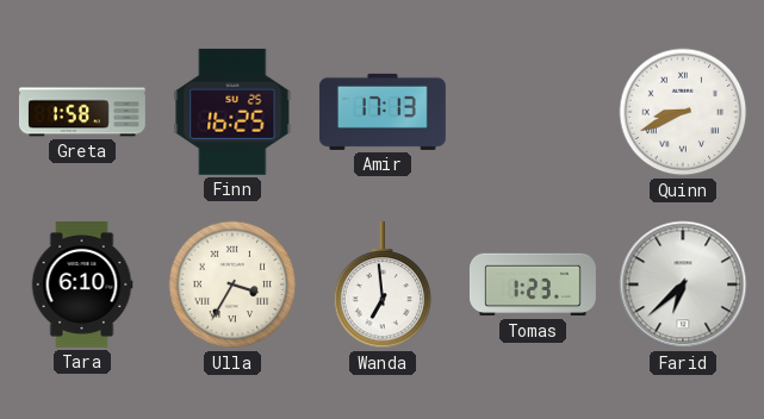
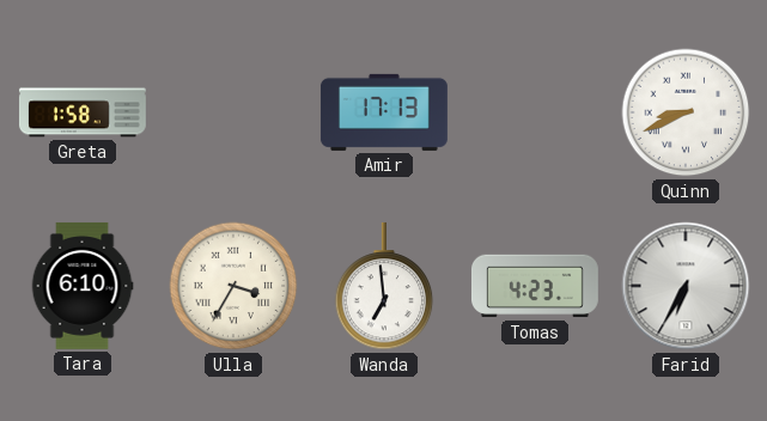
Finn: 16:25 -> none
Tomas: 1:23 -> 4:23
Farid: 6:38 -> 6:35
